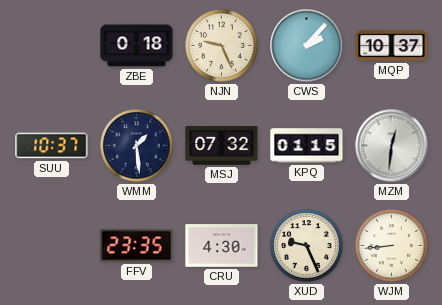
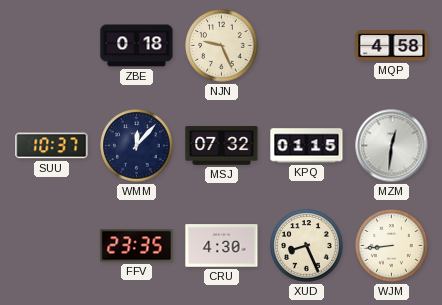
CWS: 2:07 -> none
MQP: 10:37 -> 4:58
WMM: 1:29 -> 12:07
XUD: 9:26 -> 8:26
